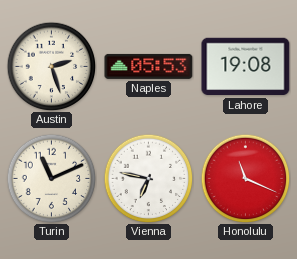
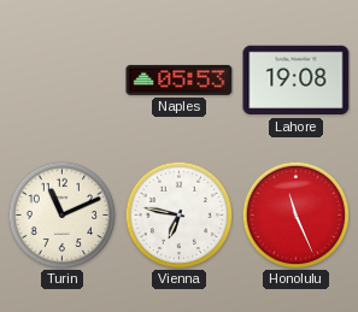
Austin: 2:27 -> none
Honolulu: 11:19 -> 11:26
